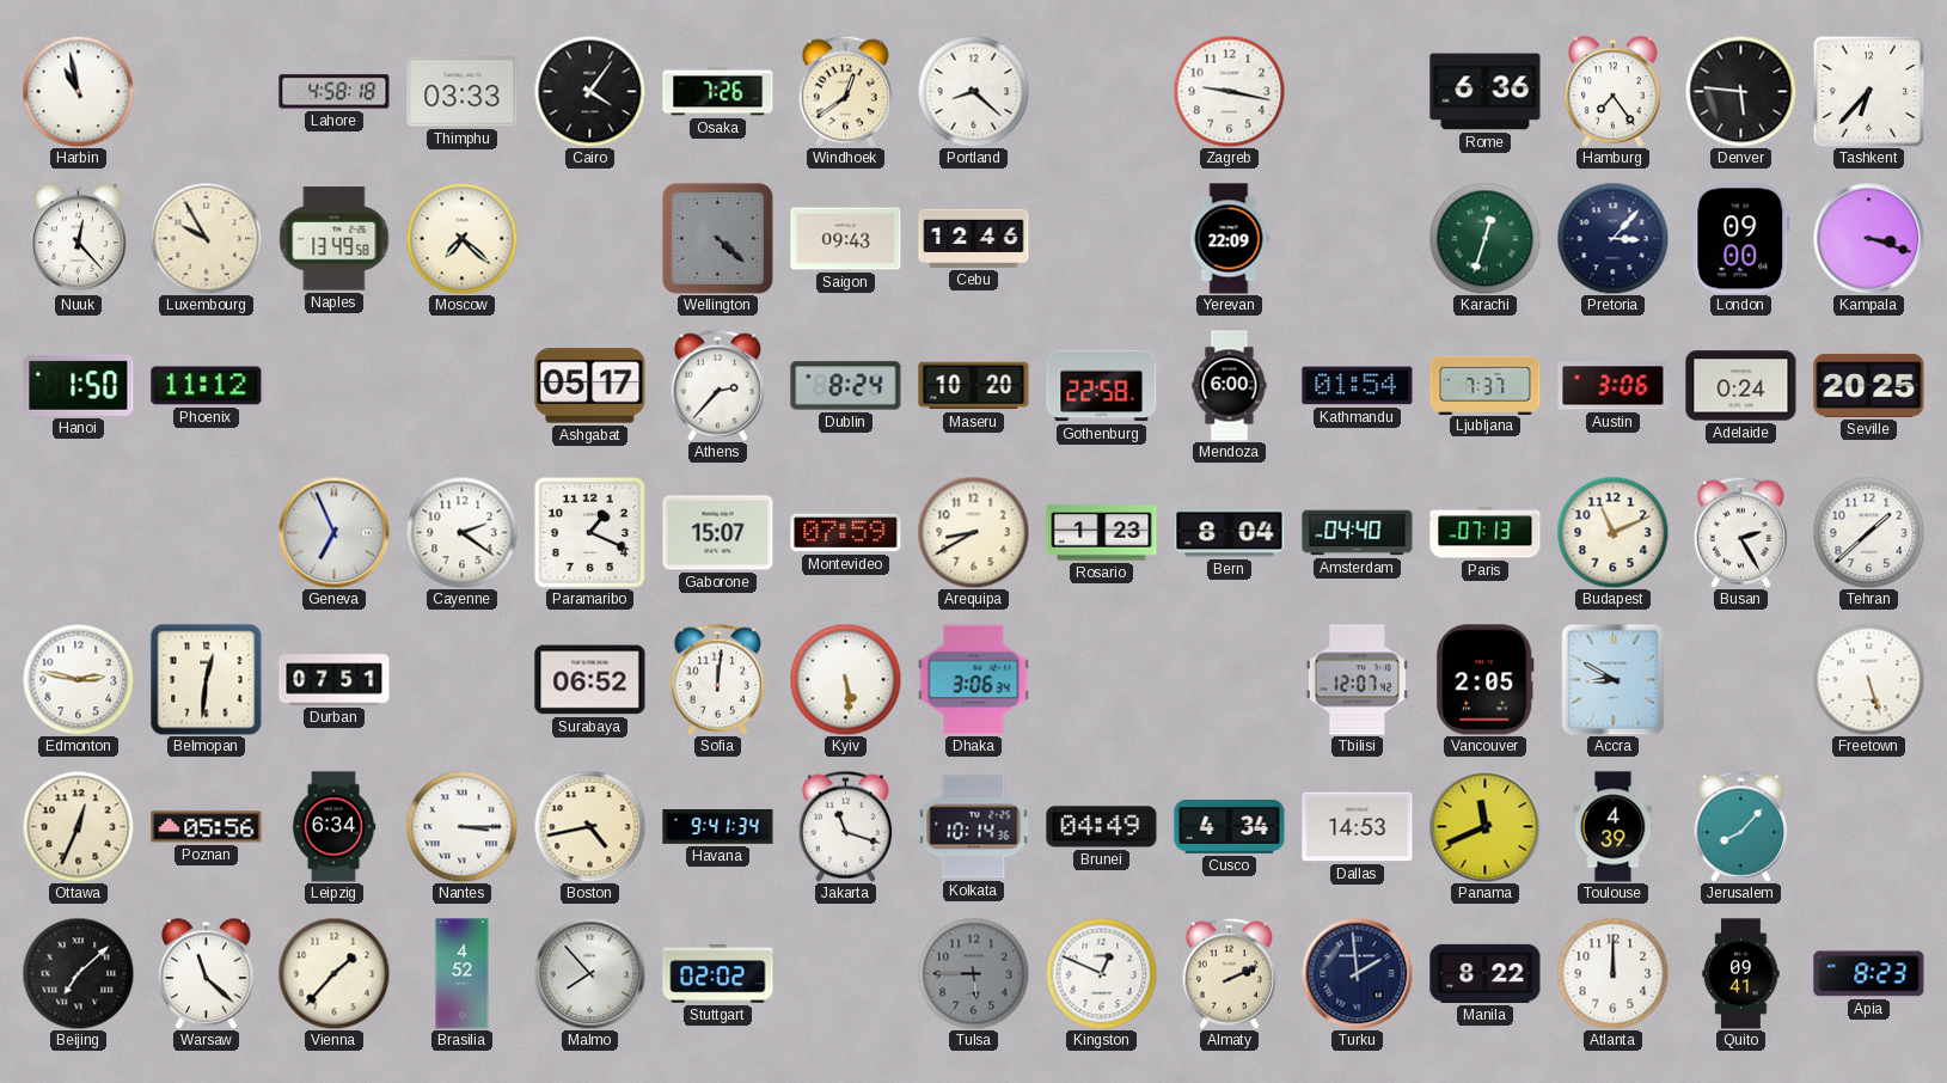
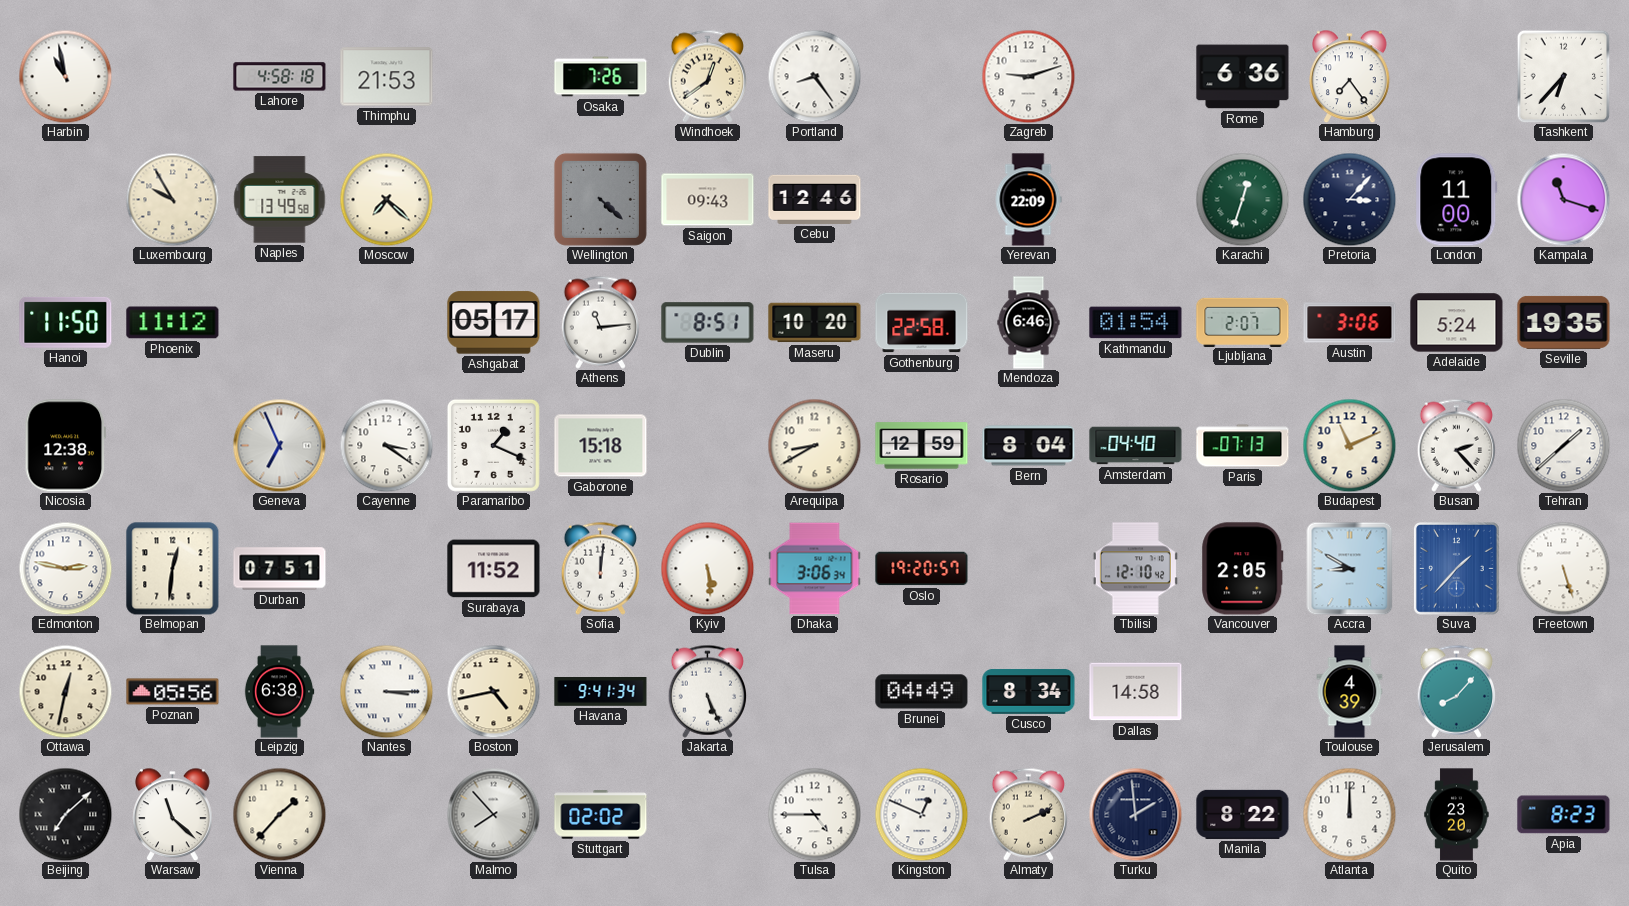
Thimphu: 03:33 -> 21:53
Cairo: 4:06 -> none
Portland: 8:22 -> 8:24
Zagreb: 9:17 -> 9:12
Denver: 5:46 -> none
Nuuk: 12:23 -> none
London: 09:00 -> 11:00
Kampala: 3:18 -> 11:18
Hanoi: 1:50 -> 11:50
Athens: 2:37 -> 11:14
Dublin: 8:24 -> 8:51
Mendoza: 6:00 -> 6:46
Ljubljana: 7:37 -> 2:07
Adelaide: 0:24 -> 5:24
Seville: 20:25 -> 19:35
Nicosia: none -> 12:38
Cayenne: 2:21 -> 3:21
Gaborone: 15:07 -> 15:18
Montevideo: 07:59 -> none
Rosario: 1:23 -> 12:59
Busan: 2:25 -> 2:23
Surabaya: 06:52 -> 11:52
Oslo: none -> 19:20
Tbilisi: 12:07 -> 12:10
Suva: none -> 1:37
Ottawa: 12:34 -> 12:32
Leipzig: 6:34 -> 6:38
Jakarta: 11:18 -> 5:26
Kolkata: 10:14 -> none
Cusco: 4:34 -> 8:34
Dallas: 14:53 -> 14:58
Panama: 11:41 -> none
Brasilia: 4:52 -> none
Tulsa: 5:45 -> 4:45
Tulsa dial: grey -> white
Quito: 09:41 -> 23:20
